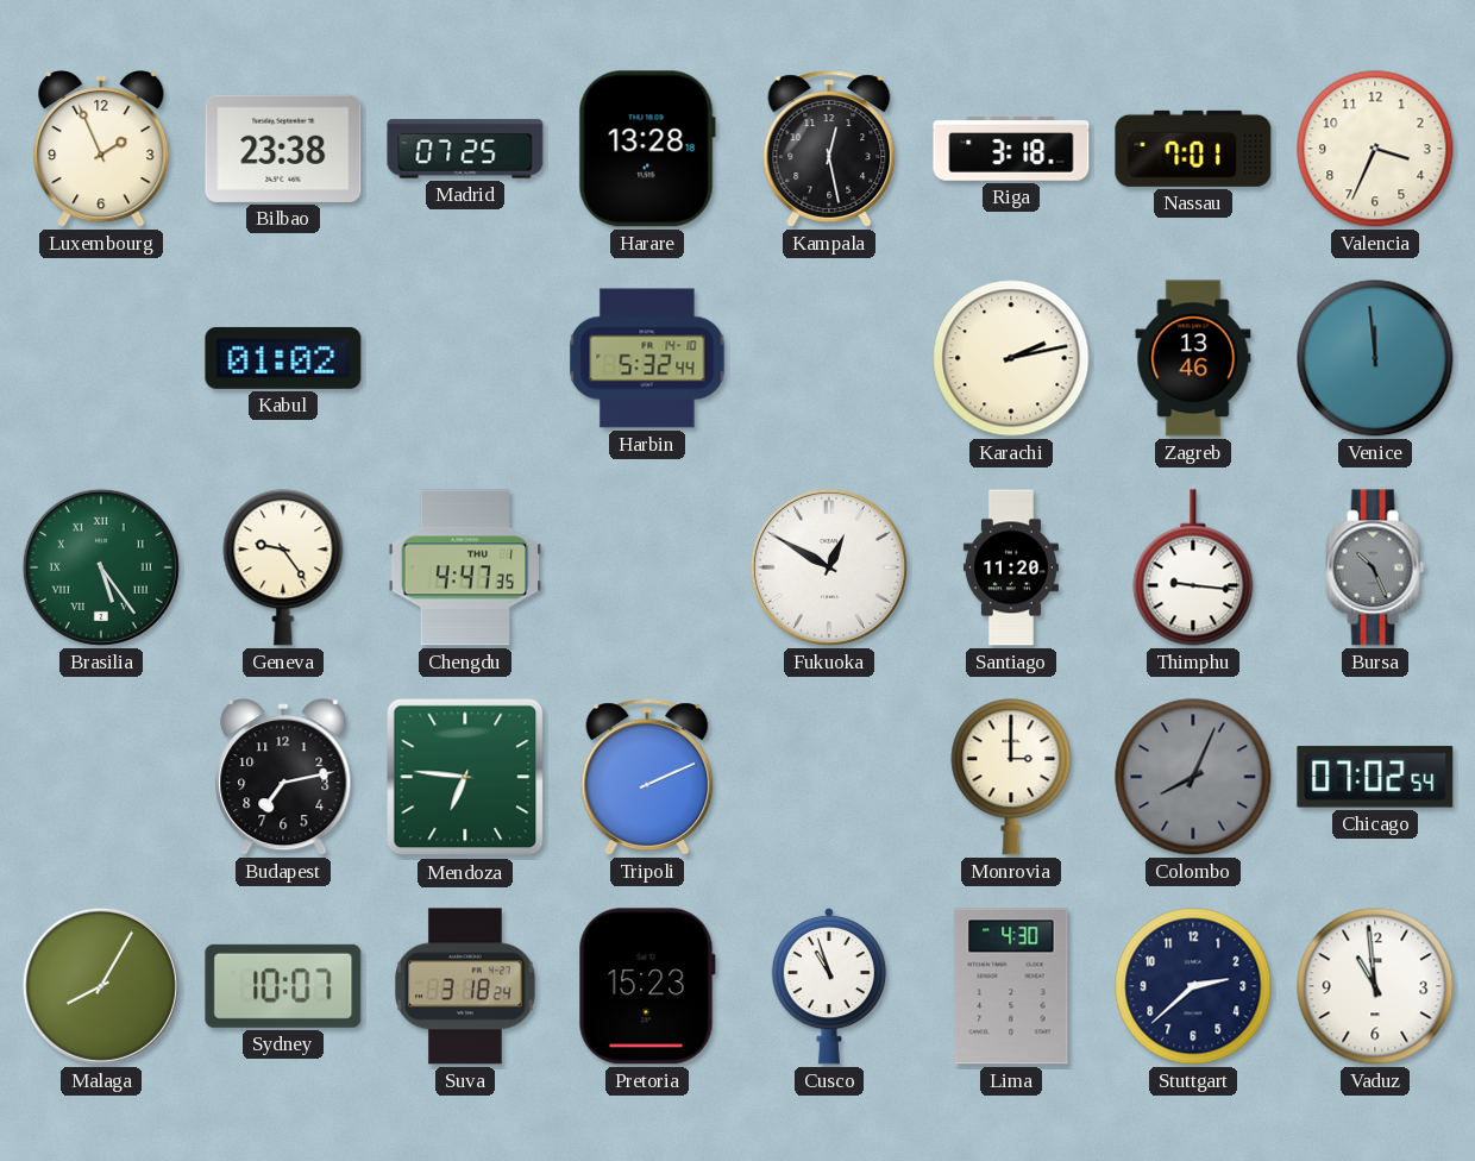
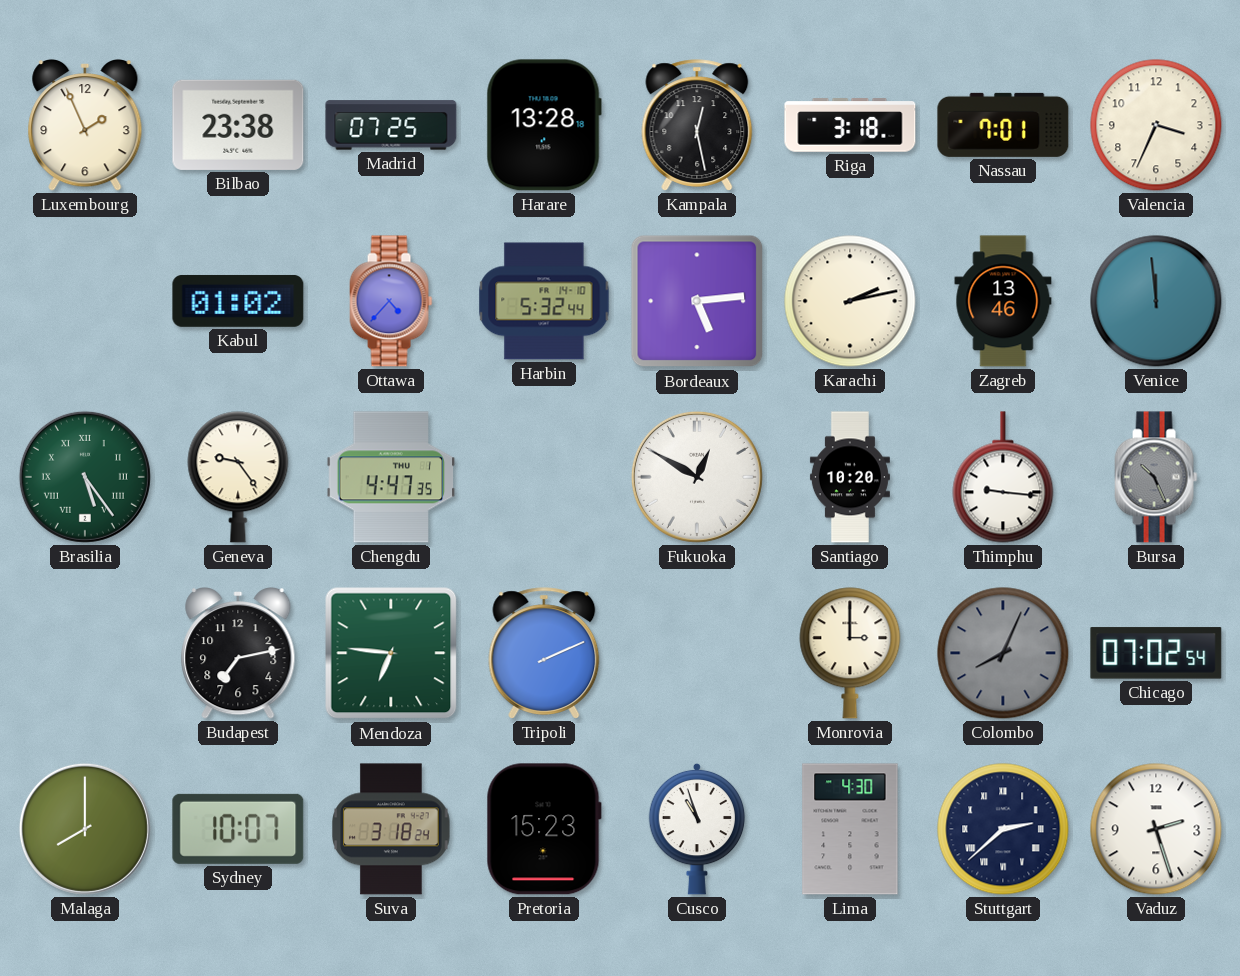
Ottawa: none -> 4:37
Bordeaux: none -> 5:14
Santiago: 11:20 -> 10:20
Malaga: 8:05 -> 8:00
Stuttgart numerals: Arabic -> Roman
Vaduz: 10:59 -> 2:27
